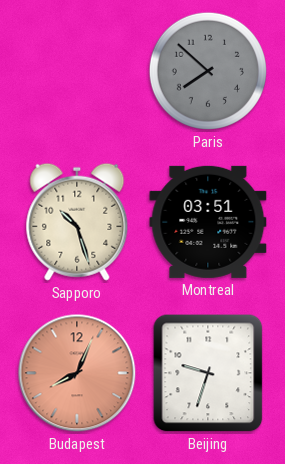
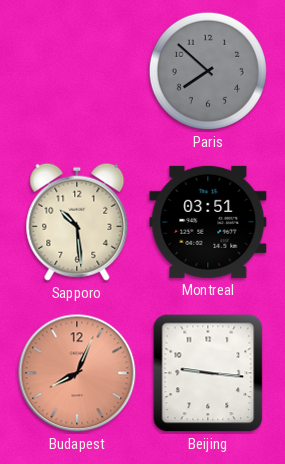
Sapporo: 10:27 -> 10:29
Beijing: 9:33 -> 9:16
